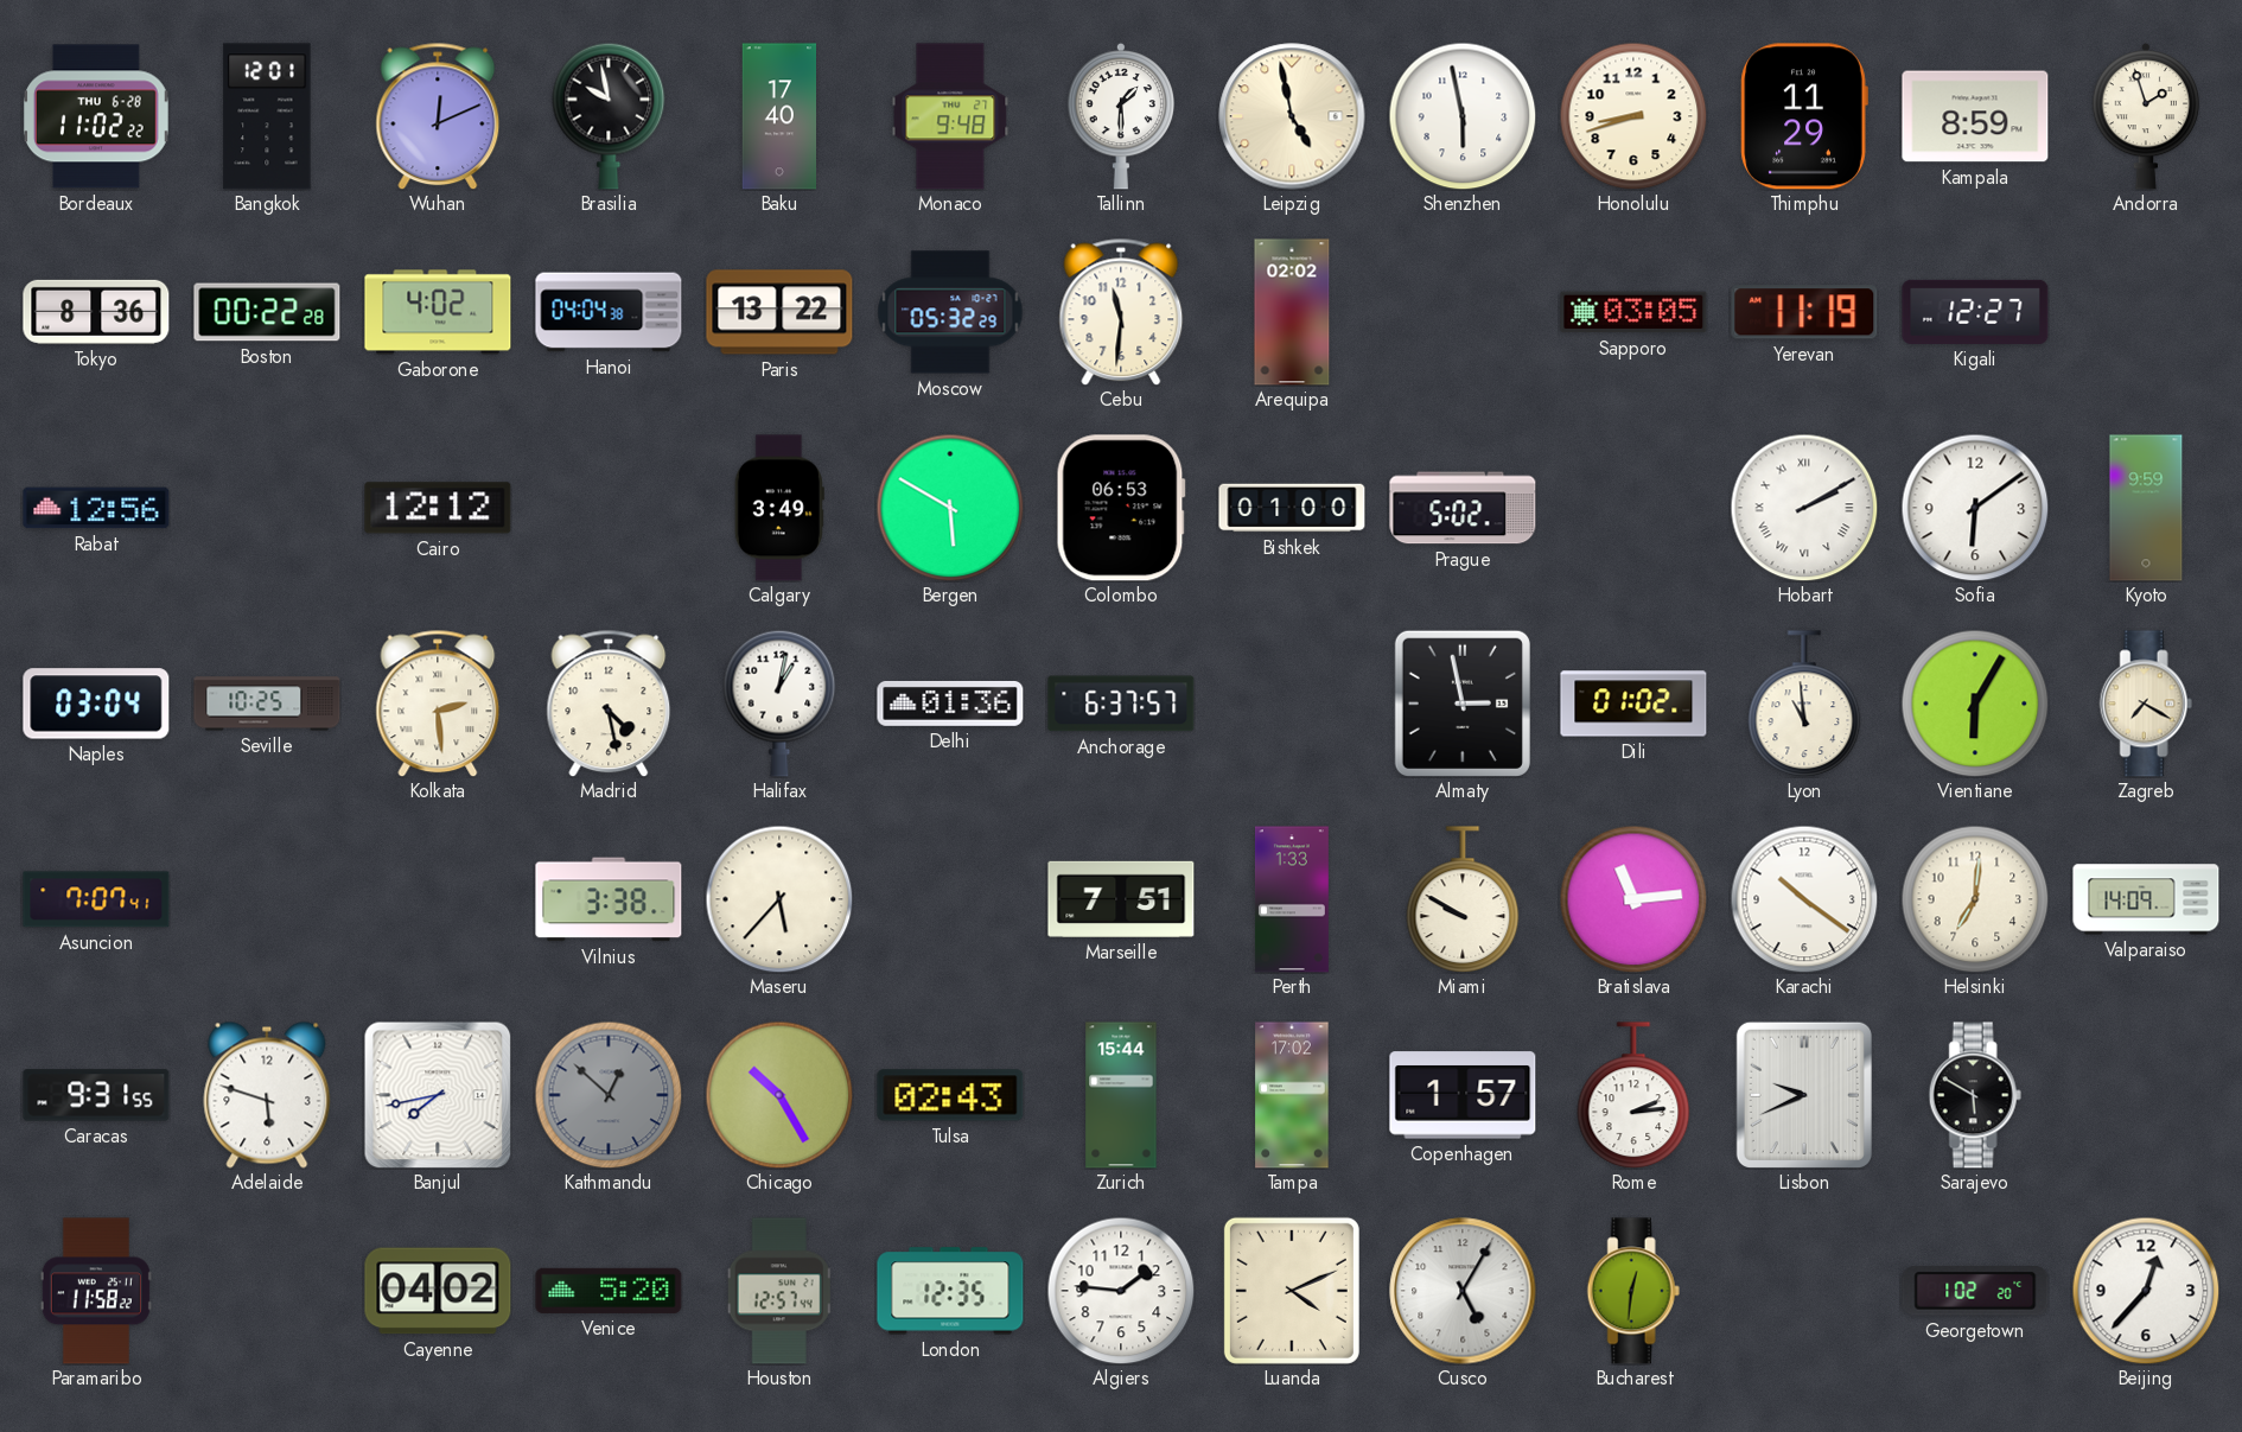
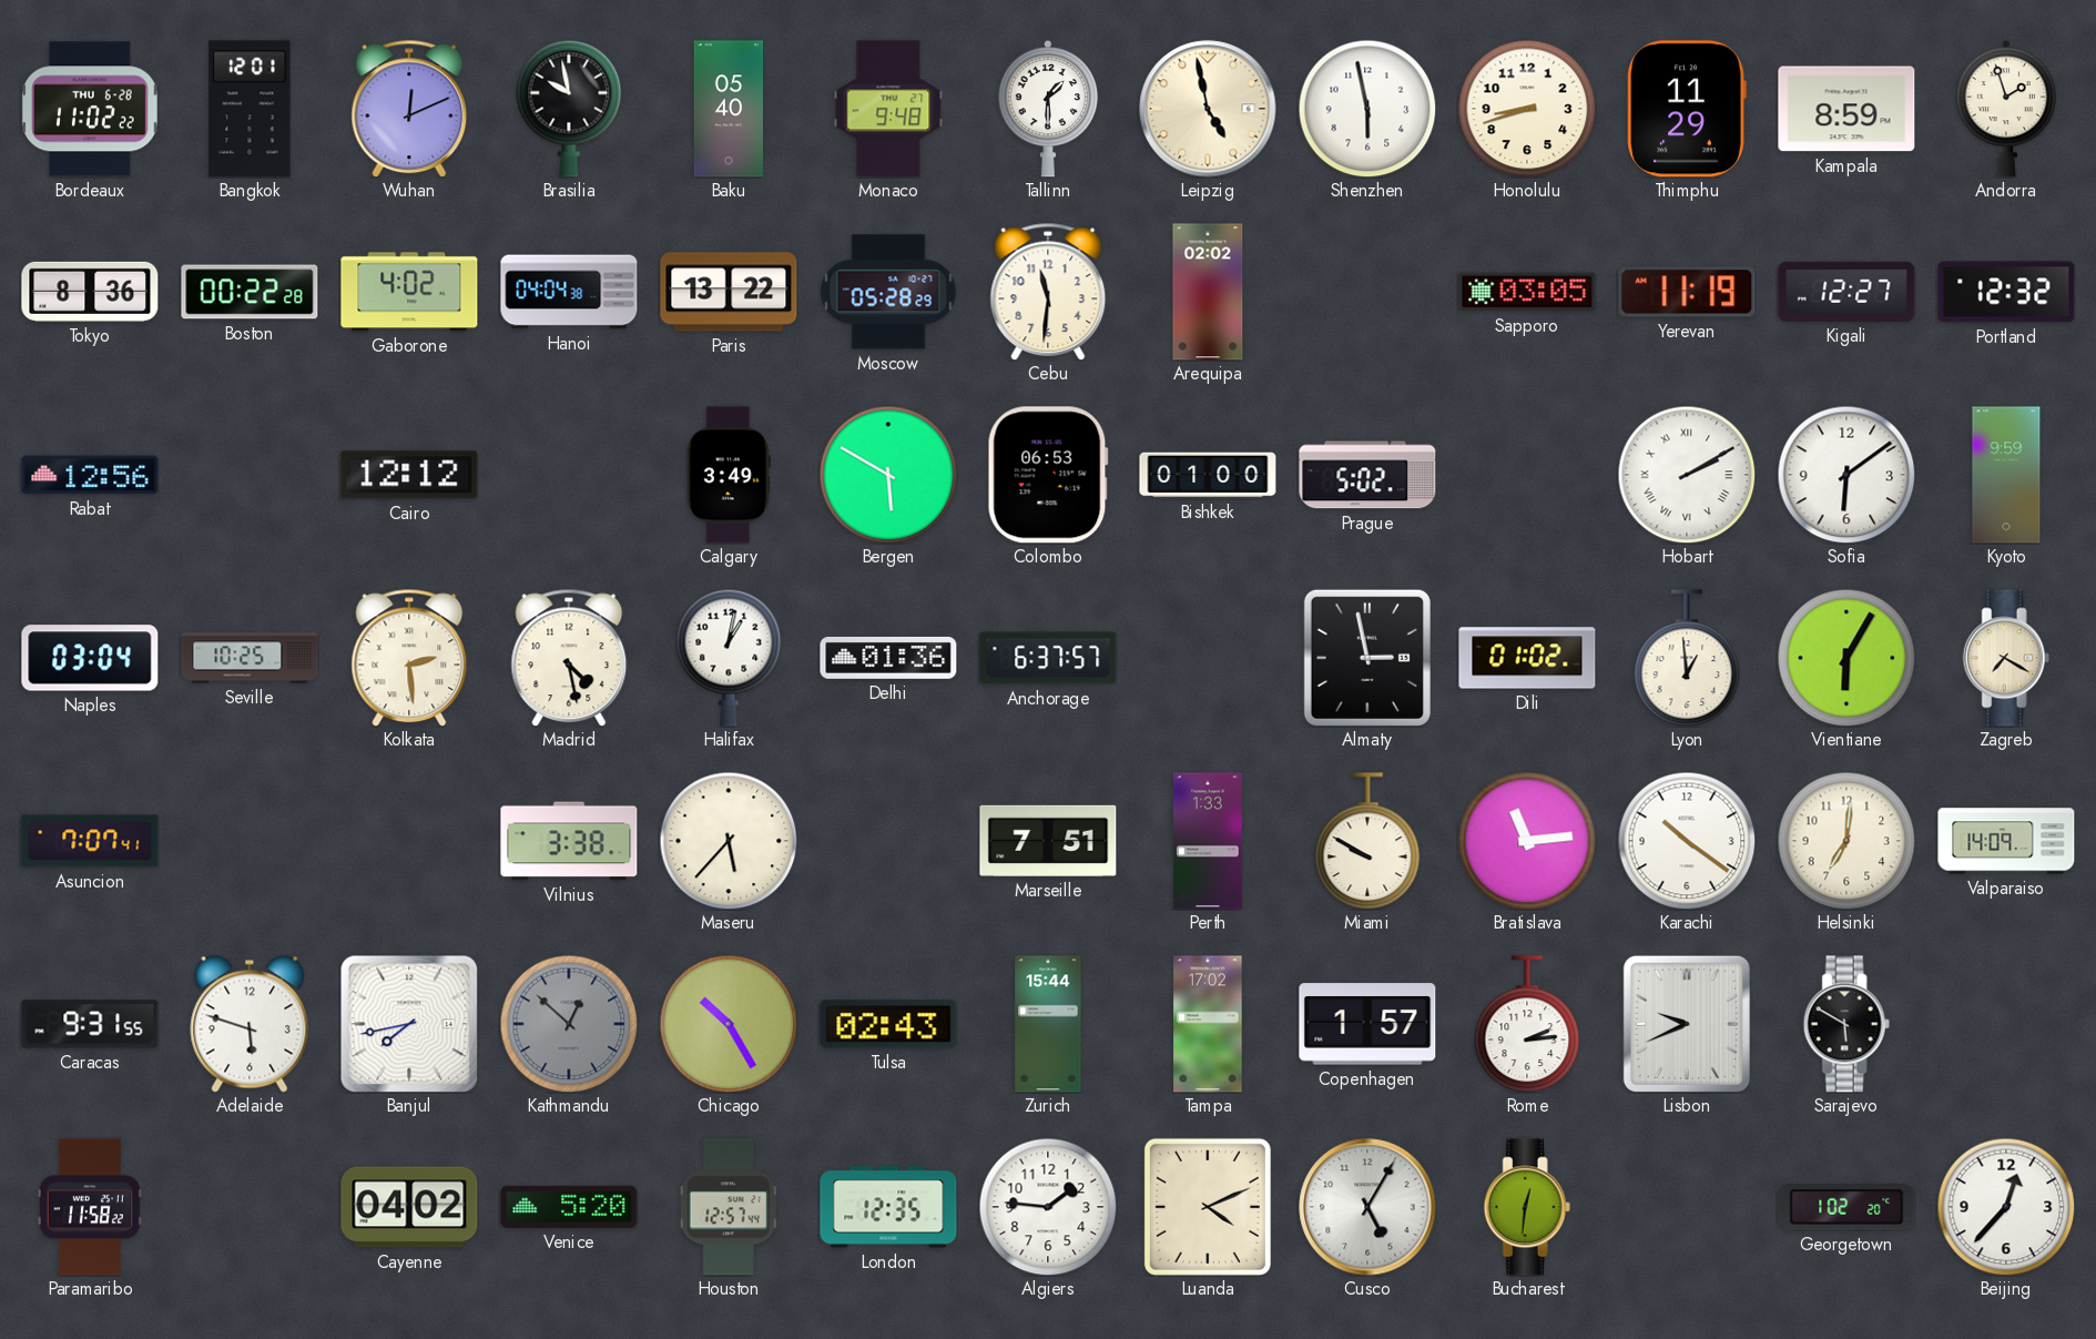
Baku: 17:40 -> 05:40
Moscow: 05:32 -> 05:28
Portland: none -> 12:32
Lyon: 10:59 -> 12:59
